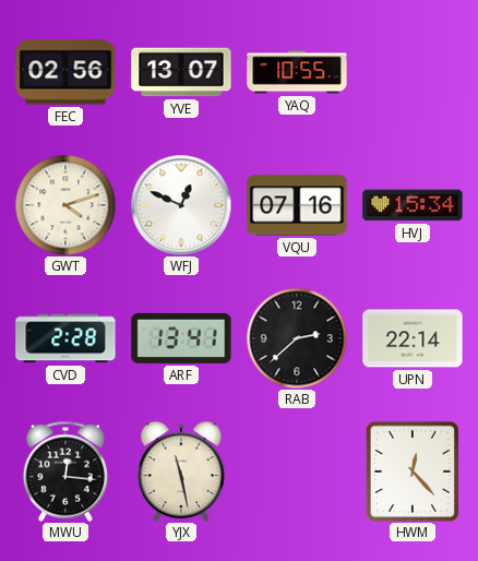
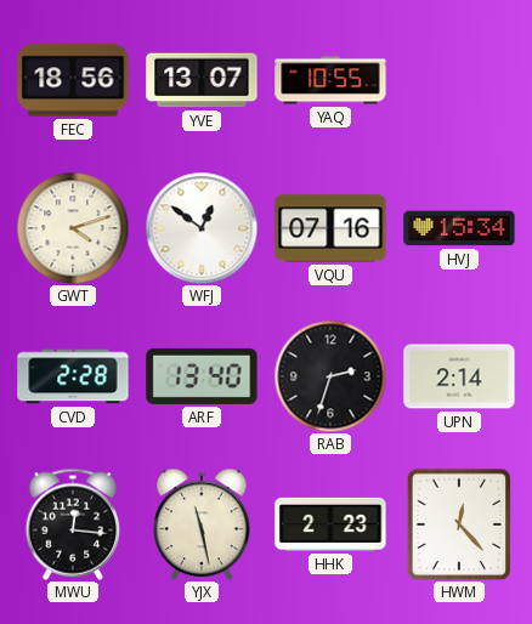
FEC: 02:56 -> 18:56
WFJ: 12:49 -> 12:51
ARF: 13:41 -> 13:40
RAB: 2:38 -> 2:33
UPN: 22:14 -> 2:14
HHK: none -> 2:23
